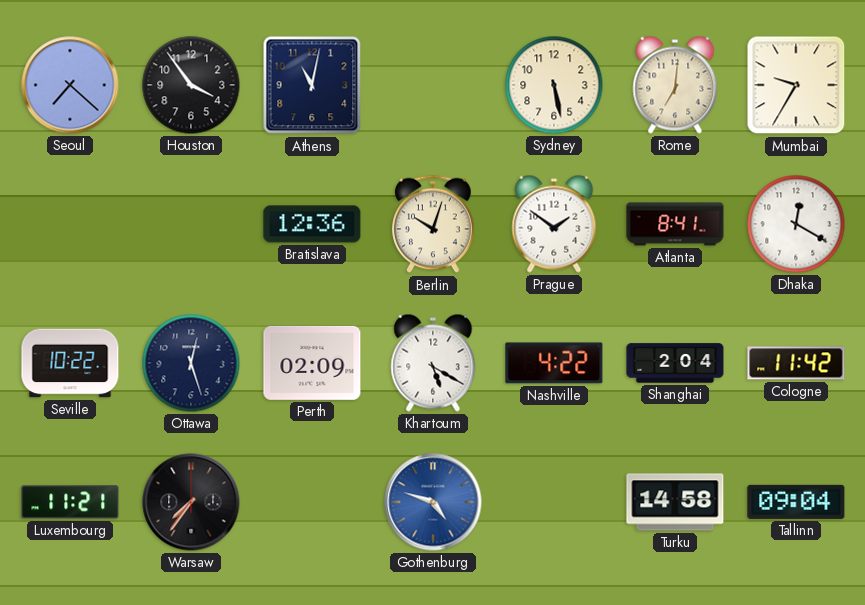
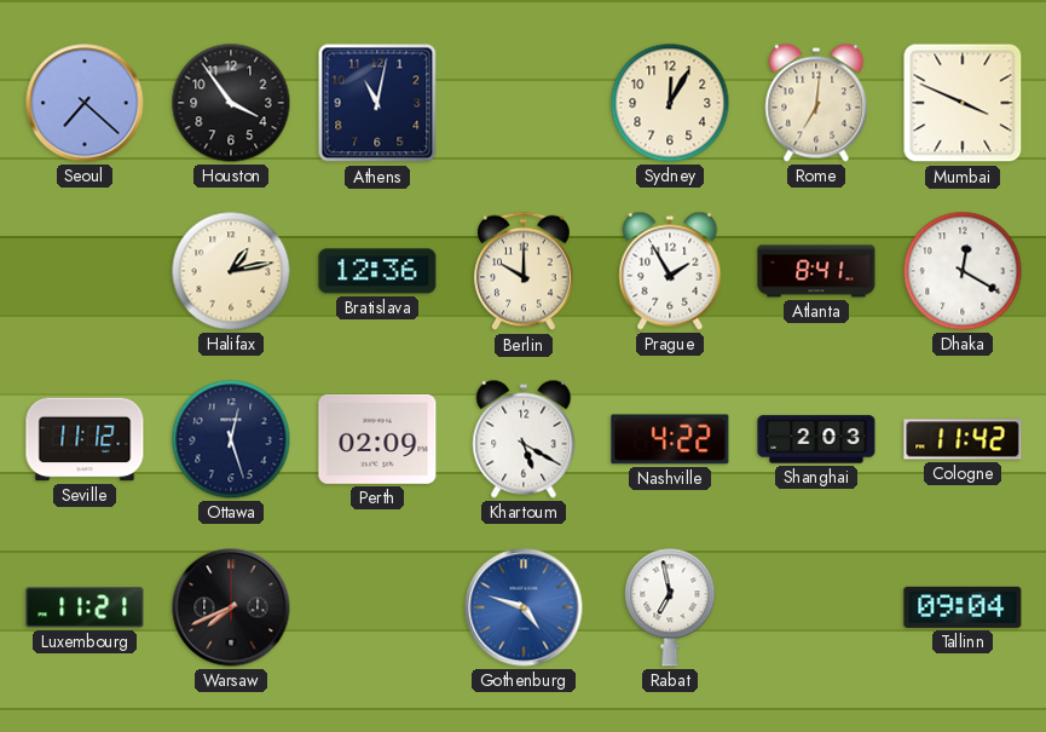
Sydney: 5:28 -> 12:05
Mumbai: 9:35 -> 3:49
Halifax: none -> 1:13
Berlin: 10:03 -> 10:00
Prague: 1:51 -> 1:55
Seville: 10:22 -> 11:12
Shanghai: 2:04 -> 2:03
Warsaw: 7:36 -> 7:41
Rabat: none -> 6:58
Turku: 14:58 -> none
